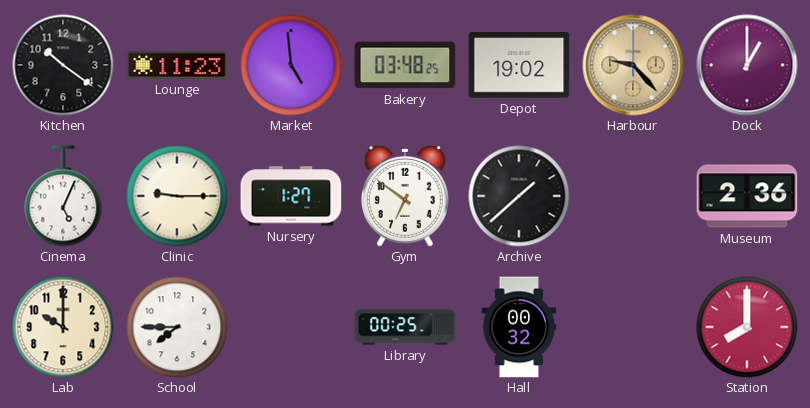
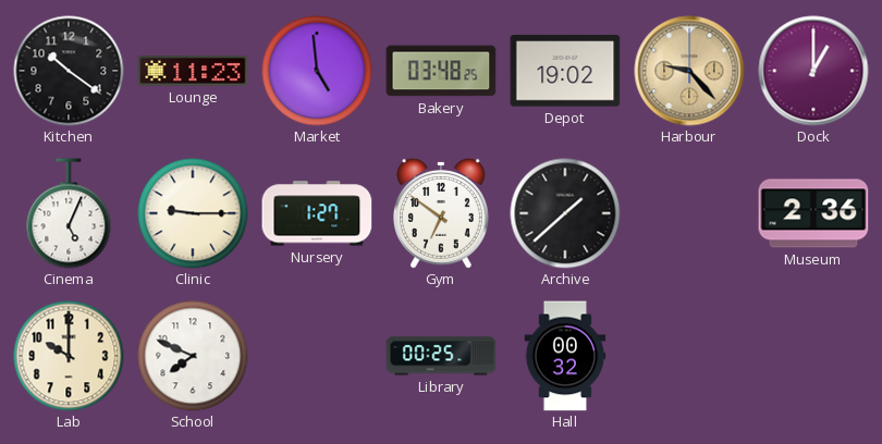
School: 7:45 -> 7:49
Station: 8:00 -> none
